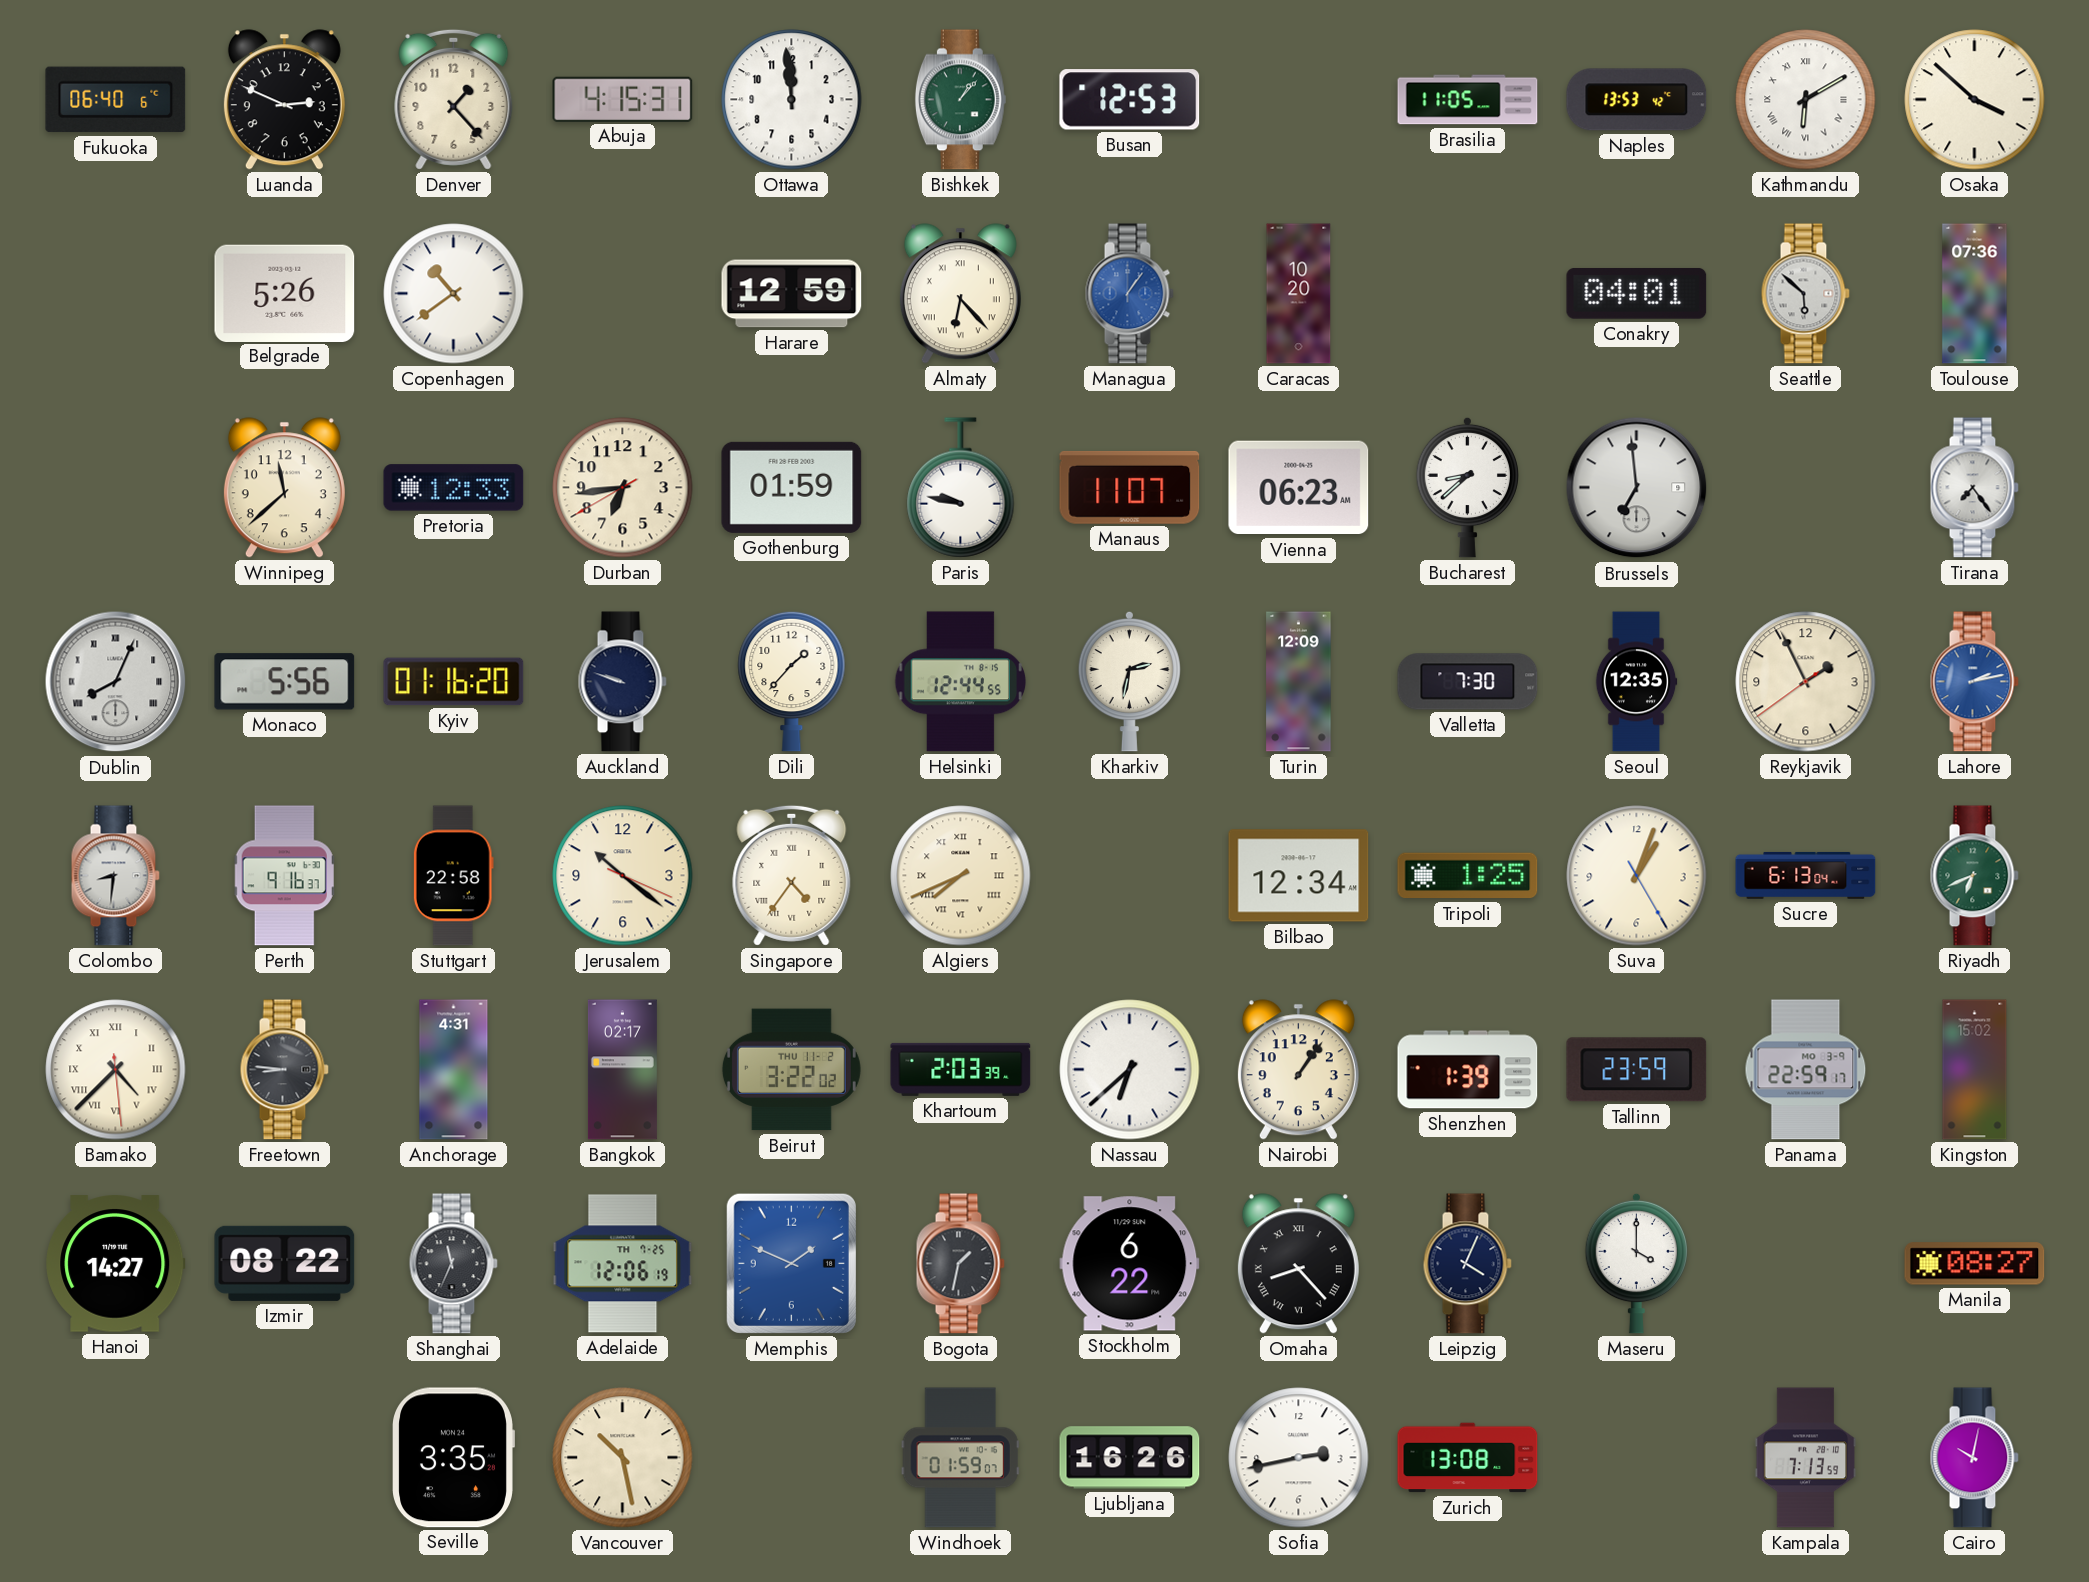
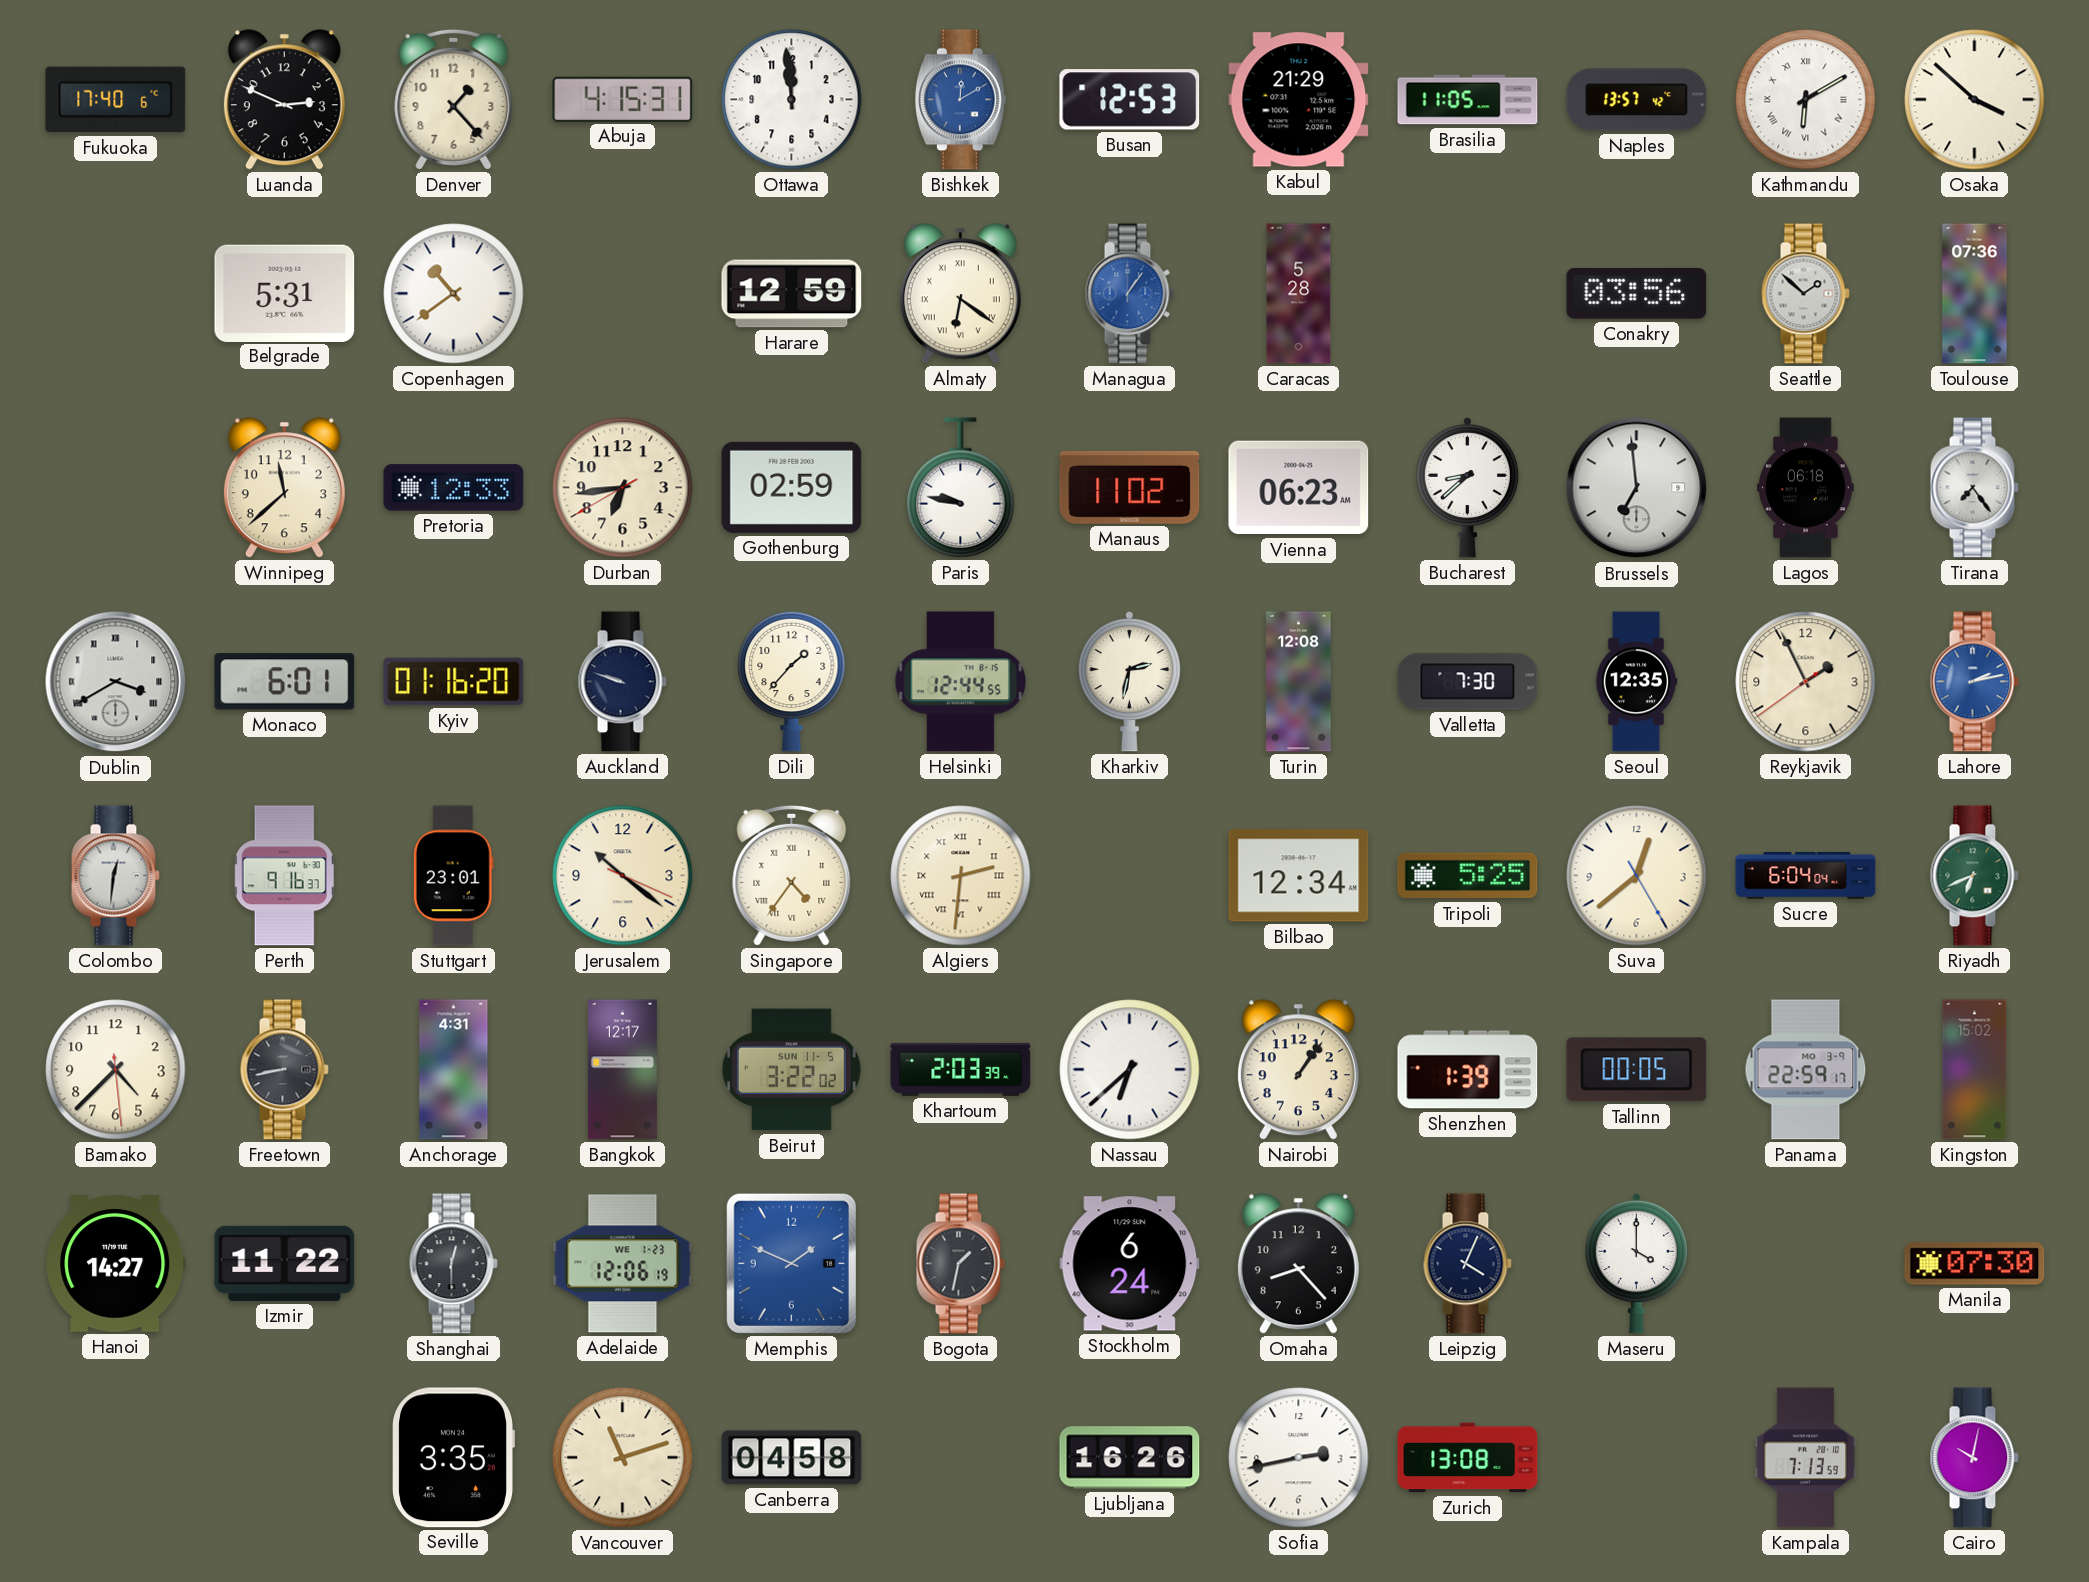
Fukuoka: 06:40 -> 17:40
Bishkek: 1:07 -> 12:10
Bishkek dial: green -> blue
Kabul: none -> 21:29
Naples: 13:53 -> 13:57
Belgrade: 5:26 -> 5:31
Almaty: 6:23 -> 6:21
Caracas: 10:20 -> 5:28
Conakry: 04:01 -> 03:56
Seattle: 5:52 -> 1:52
Gothenburg: 01:59 -> 02:59
Manaus: 11:07 -> 11:02
Lagos: none -> 06:18
Dublin: 8:04 -> 3:40
Monaco: 5:56 -> 6:01
Turin: 12:09 -> 12:08
Colombo: 8:31 -> 12:31
Stuttgart: 22:58 -> 23:01
Algiers: 7:41 -> 2:31
Tripoli: 1:25 -> 5:25
Suva: 1:03 -> 12:38
Sucre: 6:13 -> 6:04
Bamako numerals: Roman -> Arabic
Freetown: 8:46 -> 8:43
Bangkok: 02:17 -> 12:17
Beirut date: THU 11-2 -> SUN 11-5
Tallinn: 23:59 -> 00:05
Izmir: 08:22 -> 11:22
Shanghai: 11:34 -> 12:30
Adelaide date: TH 7-25 -> WE 1-23
Stockholm: 6:22 -> 6:24
Omaha numerals: Roman -> Arabic
Manila: 08:27 -> 07:30
Vancouver: 10:28 -> 11:12
Canberra: none -> 04:58
Windhoek: 01:59 -> none
